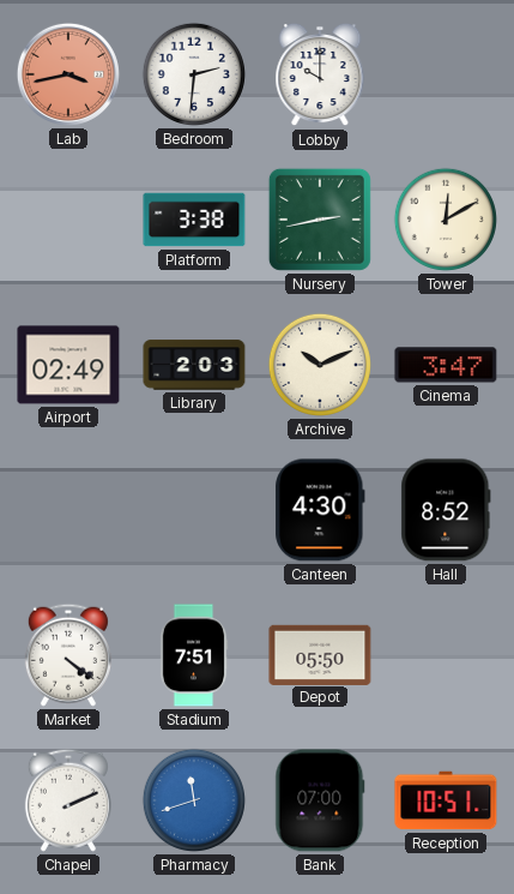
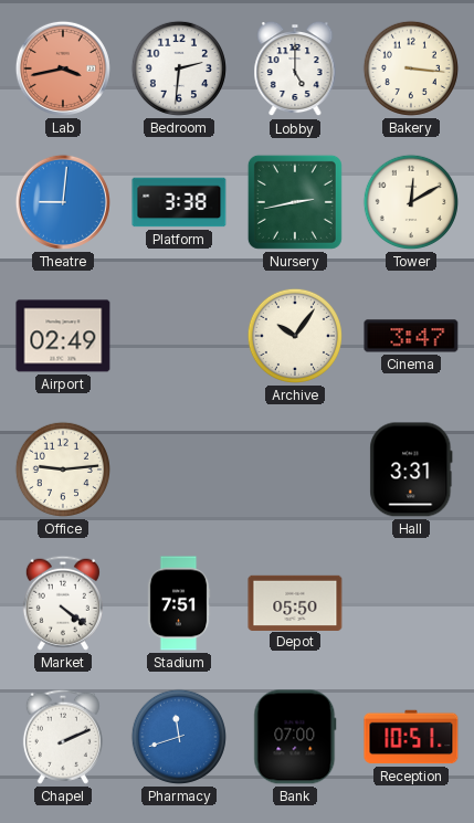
Lobby: 10:00 -> 5:00
Bakery: none -> 3:16
Theatre: none -> 9:01
Library: 2:03 -> none
Archive: 10:11 -> 10:06
Office: none -> 9:14
Canteen: 4:30 -> none
Hall: 8:52 -> 3:31
